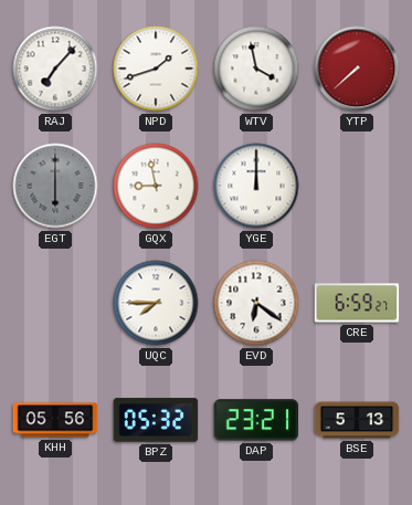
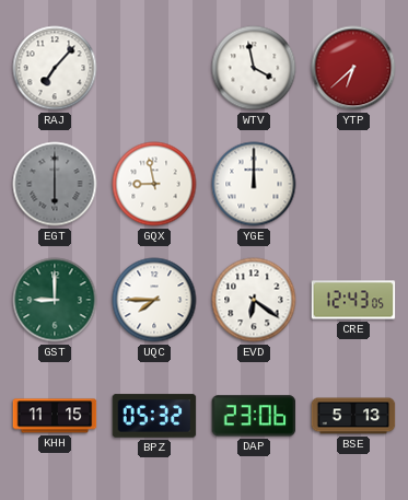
NPD: 1:42 -> none
YTP: 7:38 -> 6:38
GST: none -> 9:00
CRE: 6:59 -> 12:43
KHH: 05:56 -> 11:15
DAP: 23:21 -> 23:06
